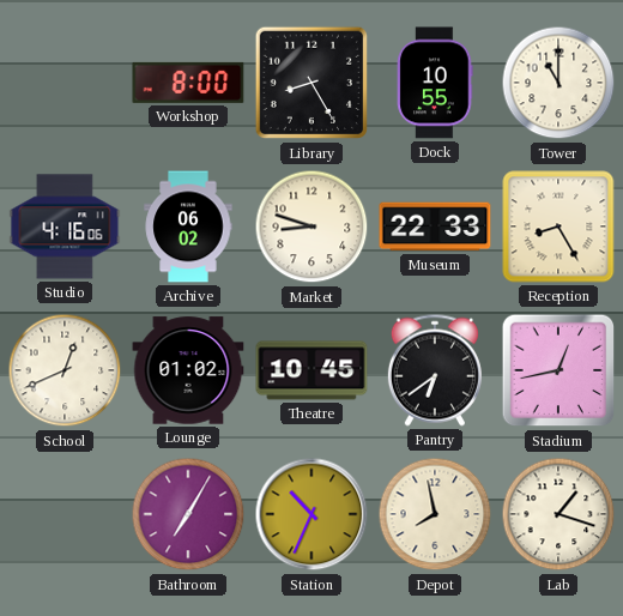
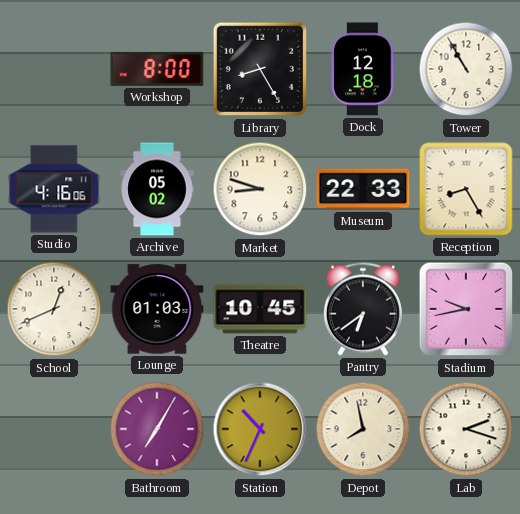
Dock: 10:55 -> 12:18
Tower: 11:00 -> 10:55
Archive: 06:02 -> 05:02
Lounge: 01:02 -> 01:03
Stadium: 12:43 -> 9:43
Lab: 1:18 -> 2:18
